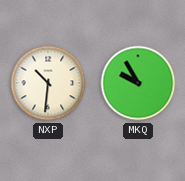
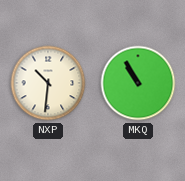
MKQ: 9:55 -> 10:55
